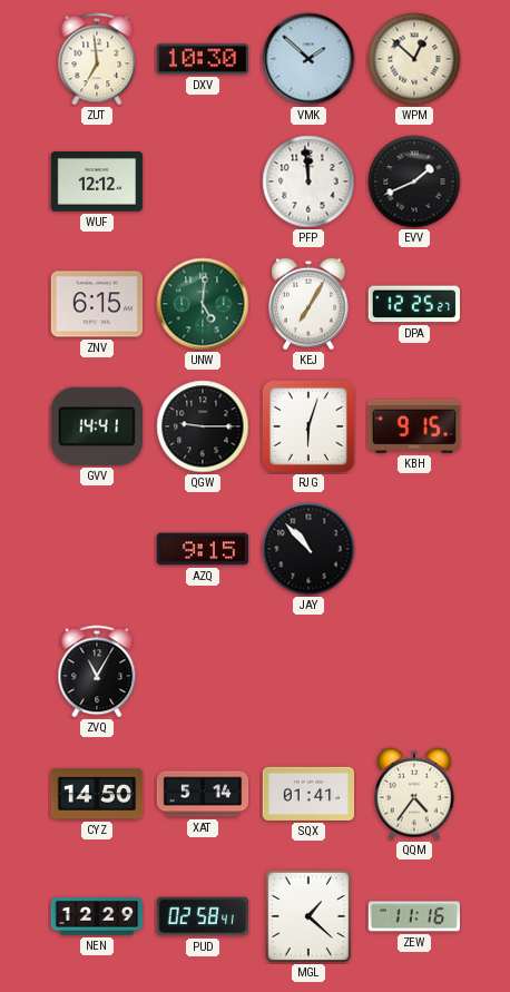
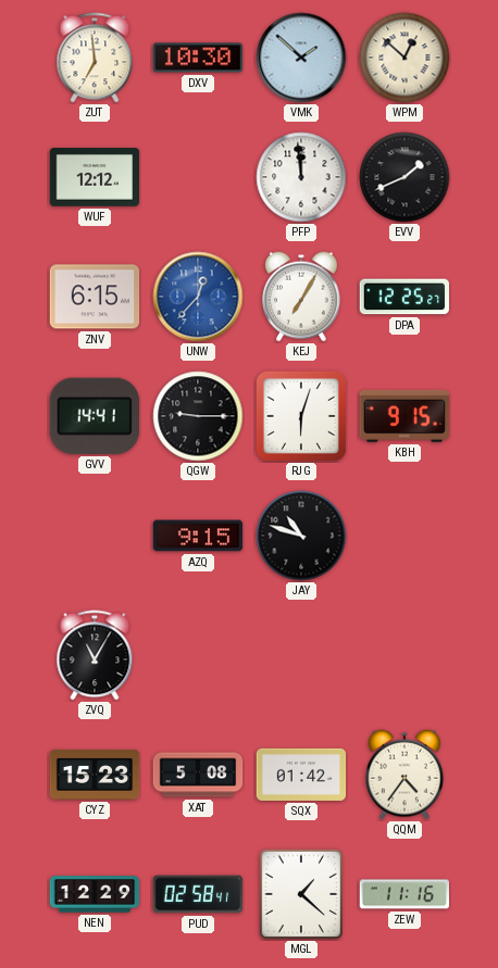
UNW: 5:01 -> 12:37
UNW dial: green -> blue
JAY: 10:53 -> 10:48
CYZ: 14:50 -> 15:23
XAT: 5:14 -> 5:08
SQX: 01:41 -> 01:42
